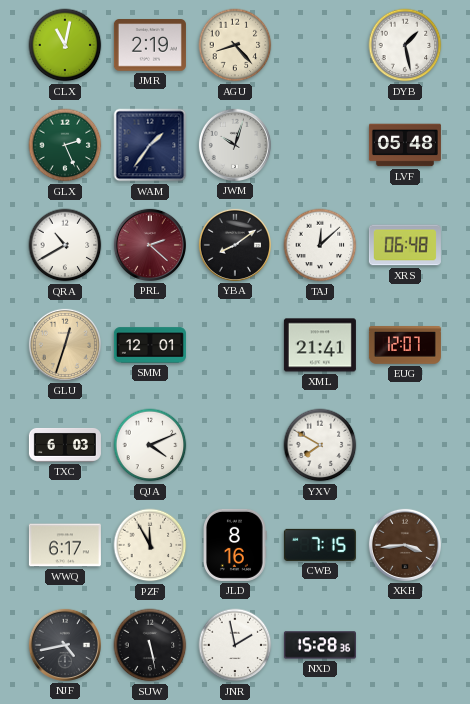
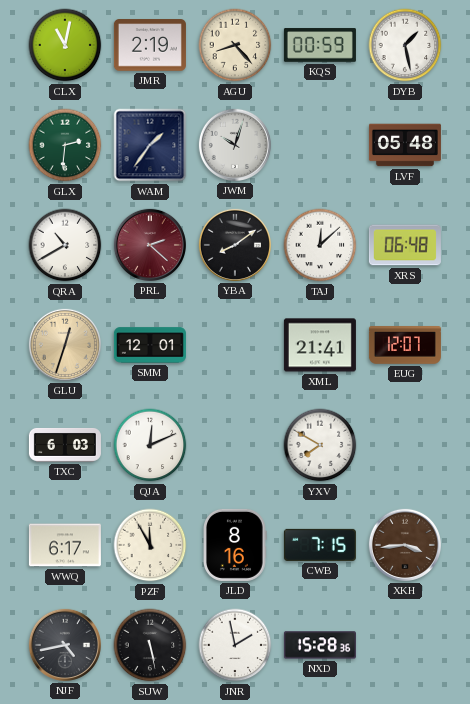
KQS: none -> 00:59
GLX: 2:26 -> 2:31
QJA: 4:11 -> 12:11
